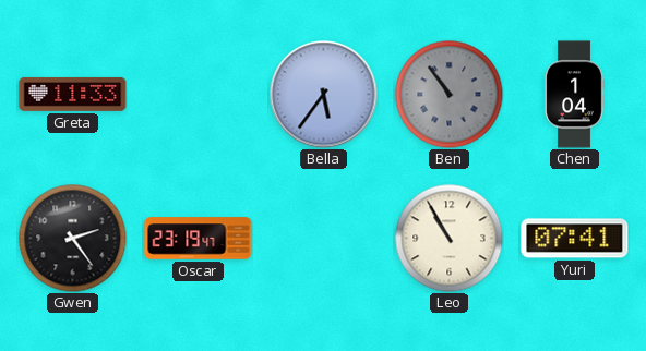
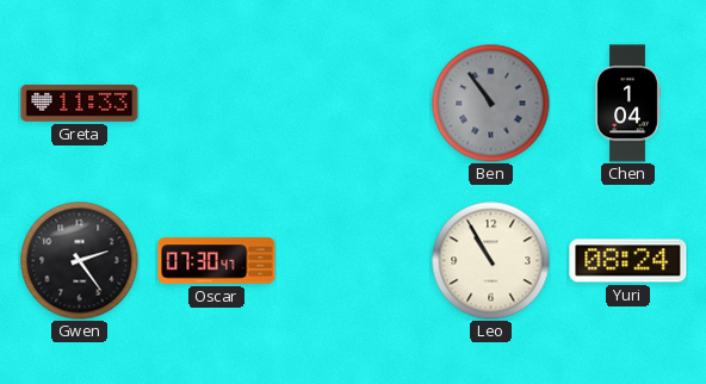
Bella: 5:36 -> none
Oscar: 23:19 -> 07:30
Yuri: 07:41 -> 08:24
